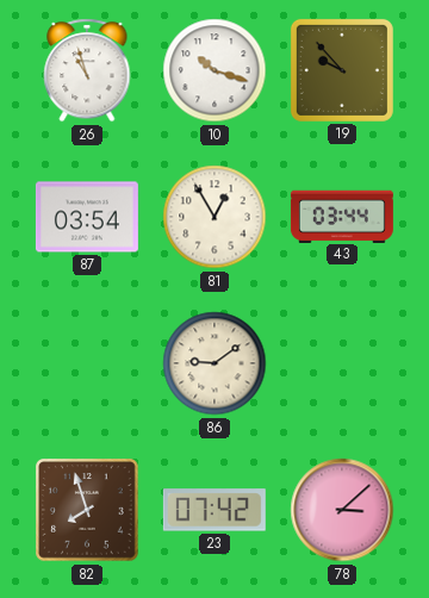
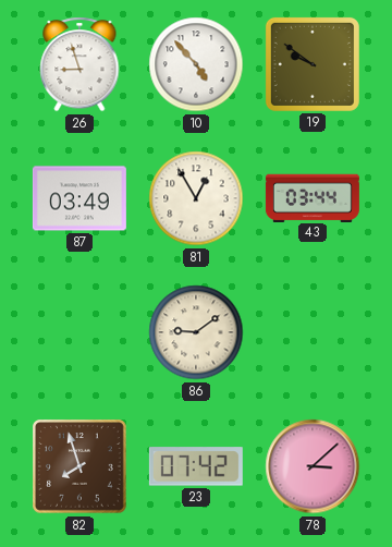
26: 10:57 -> 8:57
10: 10:18 -> 4:53
19: 9:53 -> 9:51
87: 03:54 -> 03:49
